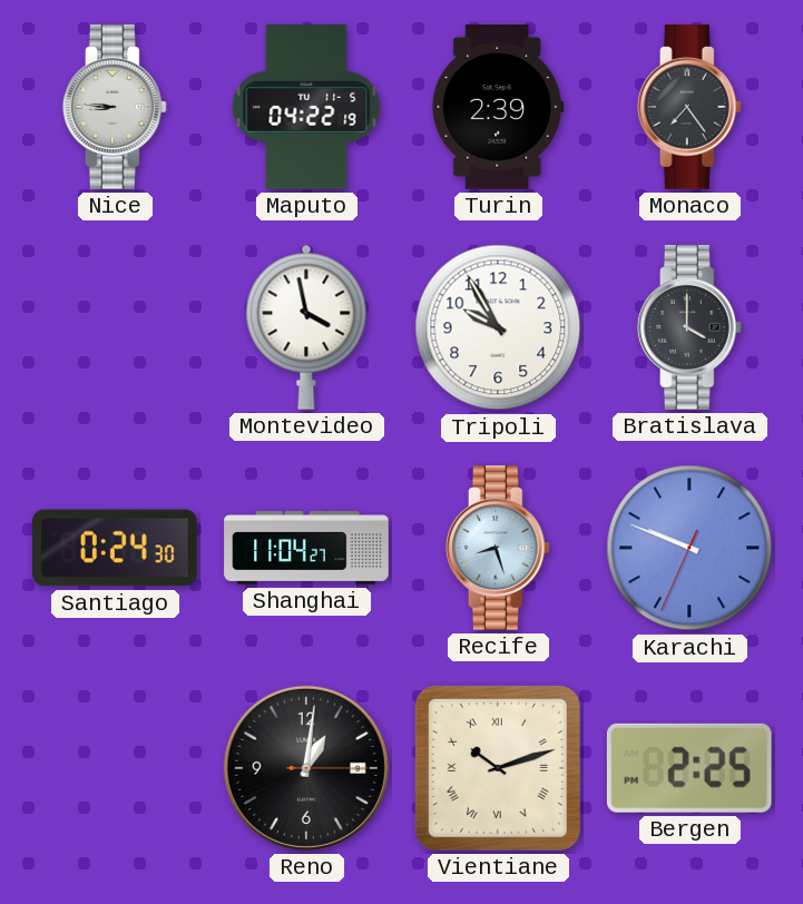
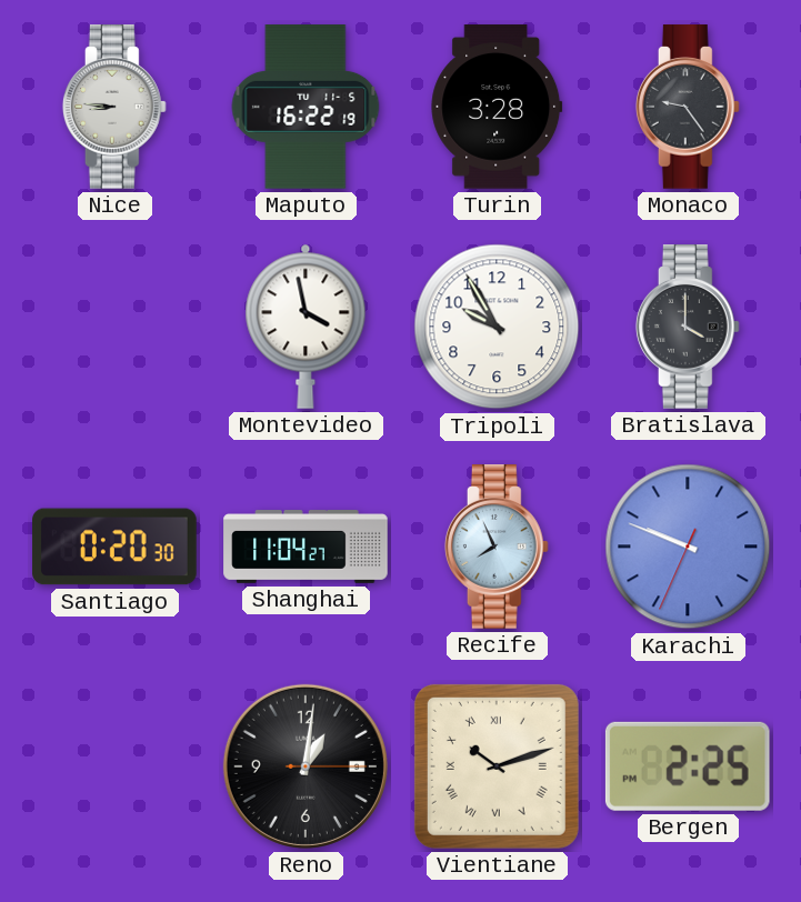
Maputo: 04:22 -> 16:22
Turin: 2:39 -> 3:28
Monaco: 7:24 -> 9:24
Santiago: 0:24 -> 0:20
Recife: 8:27 -> 7:56
